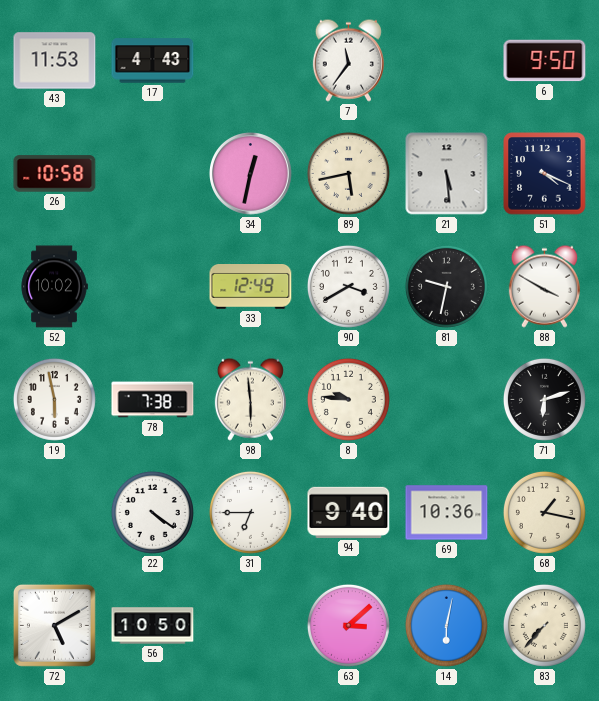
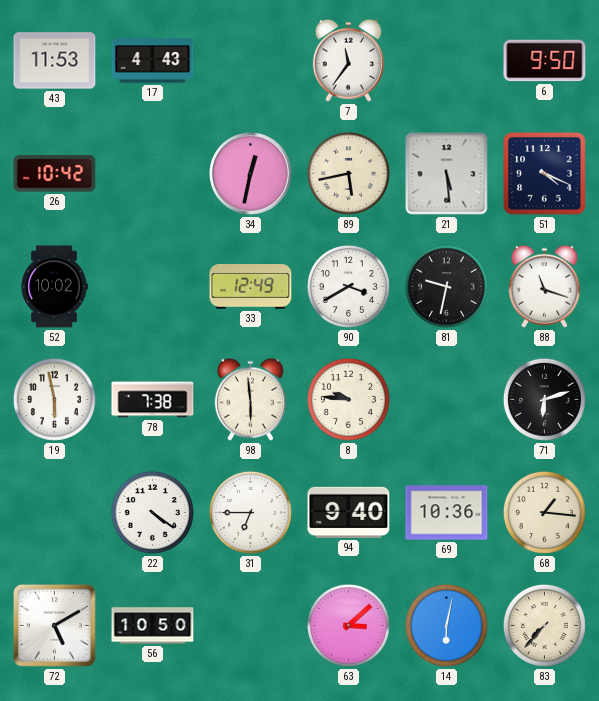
26: 10:58 -> 10:42
88: 3:50 -> 11:18
68: 1:17 -> 1:16
